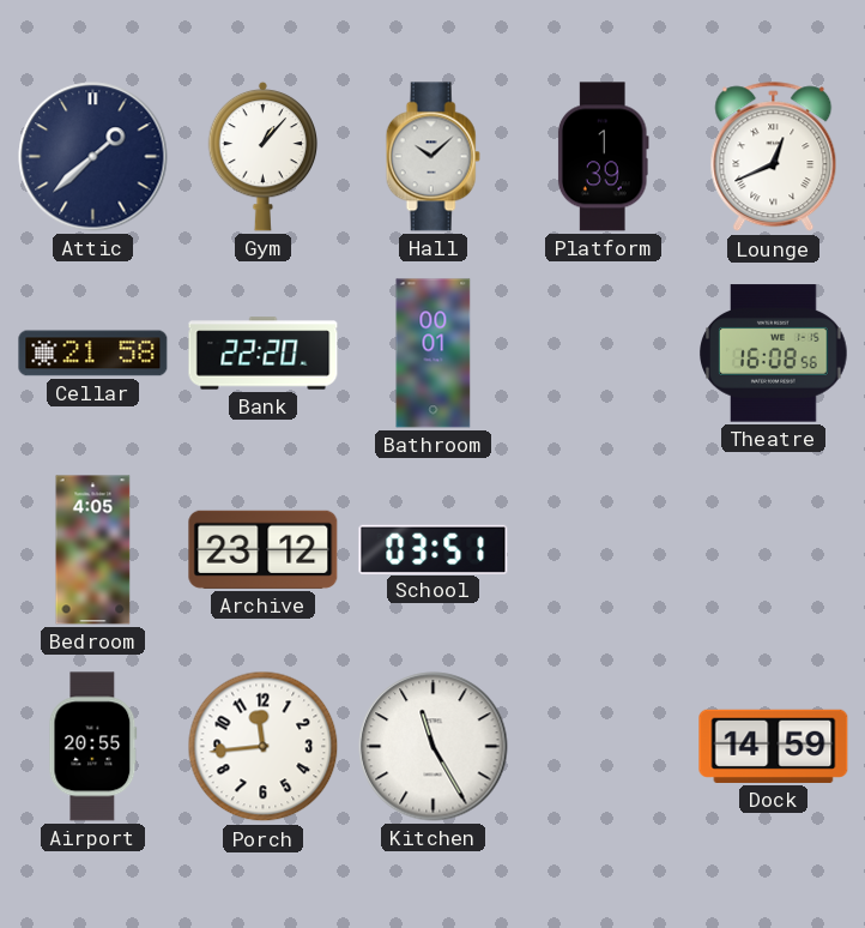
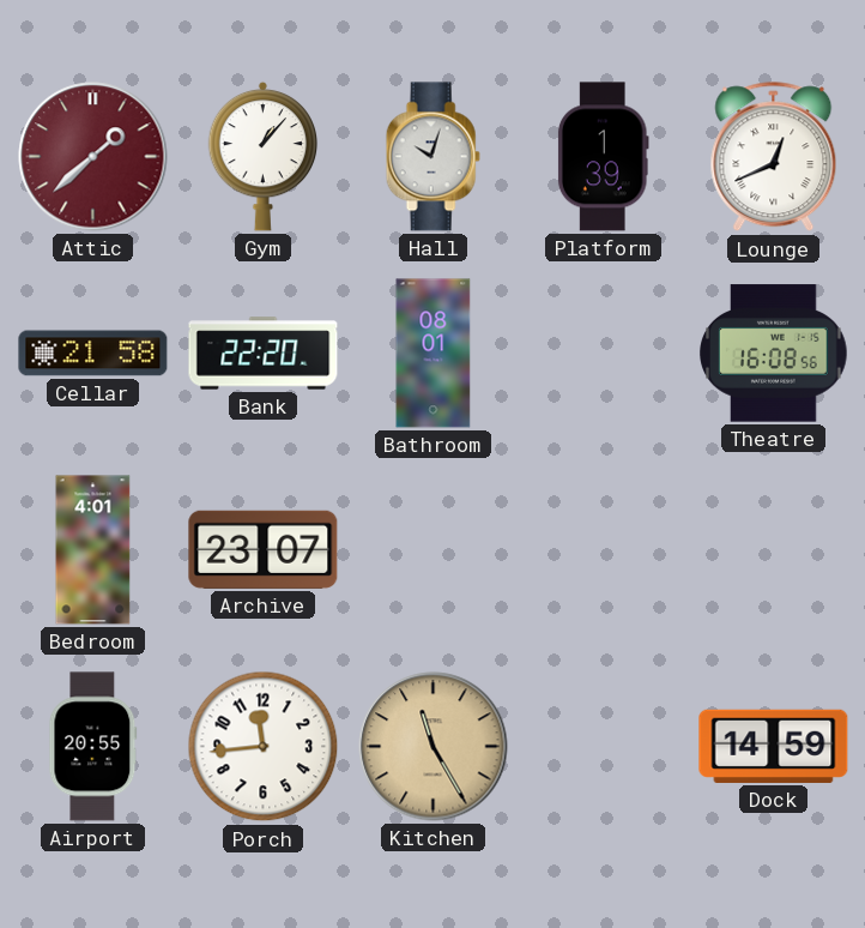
Attic dial: navy -> burgundy
Hall: 10:08 -> 10:03
Bathroom: 00:01 -> 08:01
Bedroom: 4:05 -> 4:01
Archive: 23:12 -> 23:07
School: 03:51 -> none
Kitchen dial: white -> champagne
